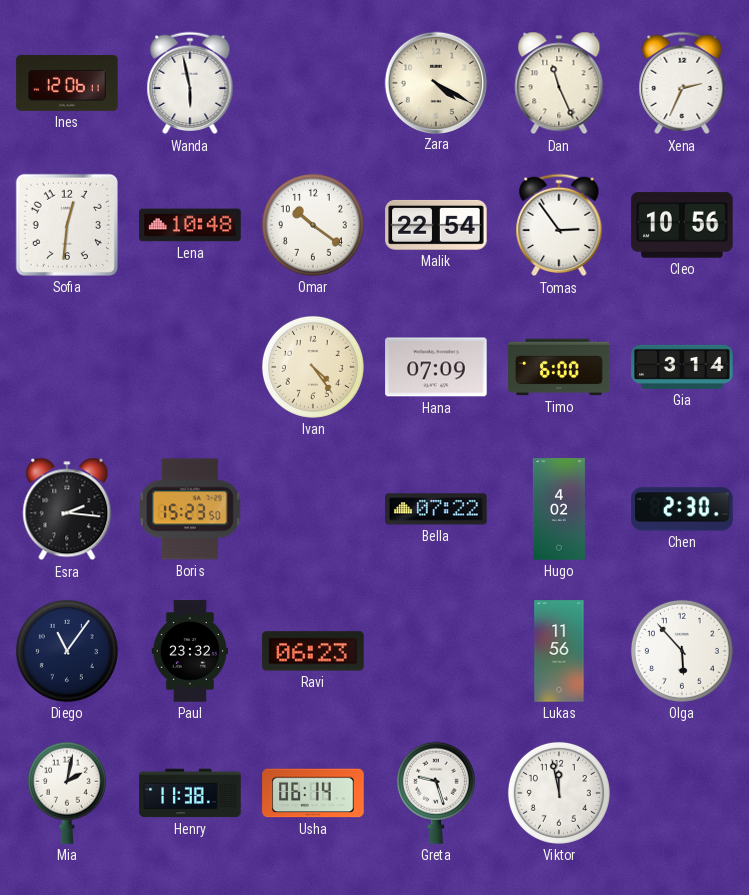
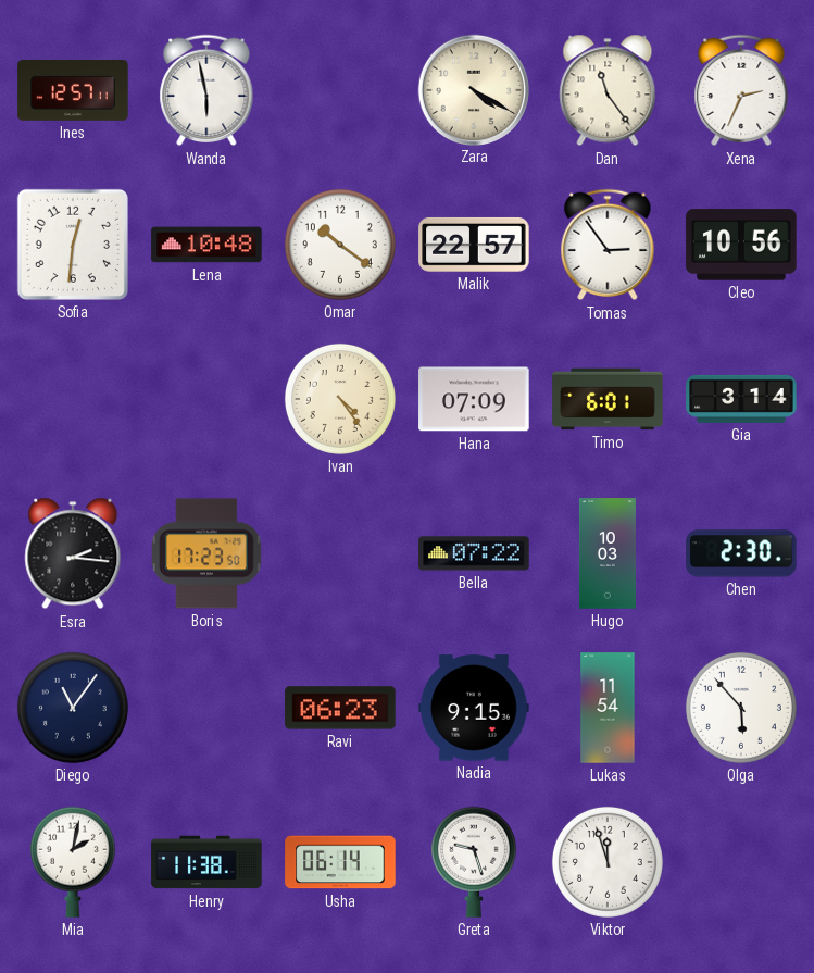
Ines: 12:06 -> 12:57
Dan: 11:26 -> 11:24
Malik: 22:54 -> 22:57
Timo: 6:00 -> 6:01
Boris: 15:23 -> 17:23
Hugo: 4:02 -> 10:03
Paul: 23:32 -> none
Nadia: none -> 9:15
Lukas: 11:56 -> 11:54
Viktor: 11:58 -> 11:57
